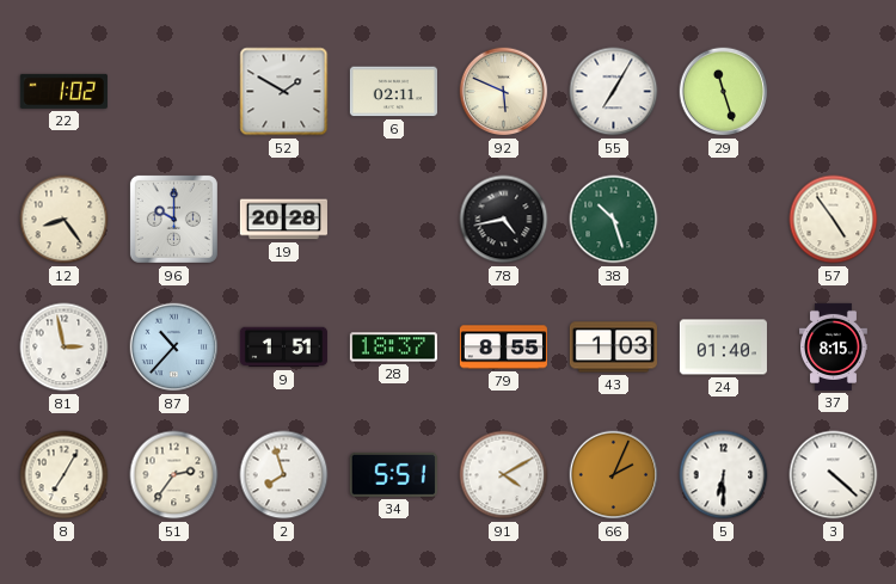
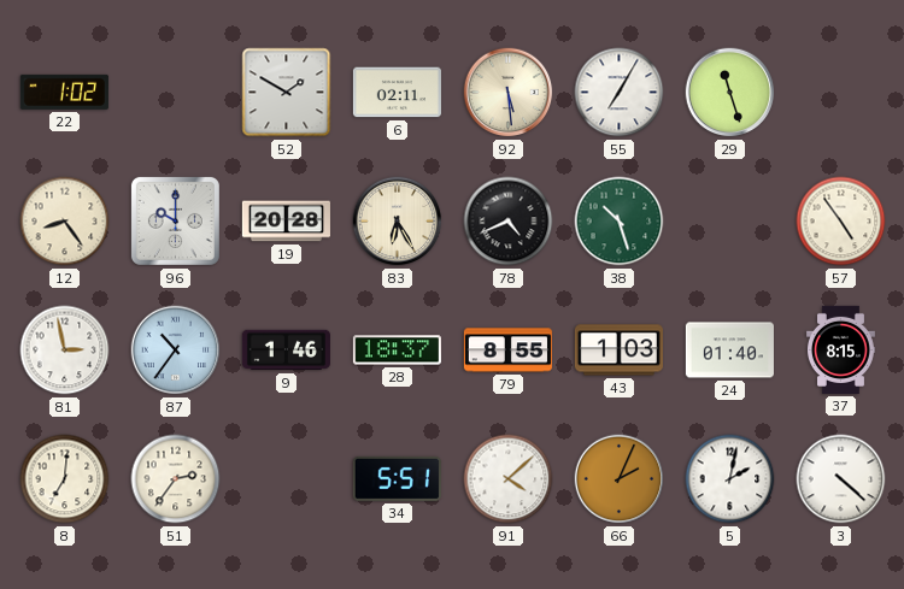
92: 5:49 -> 5:29
83: none -> 6:25
78: 4:43 -> 4:41
87: 10:37 -> 10:36
9: 1:51 -> 1:46
8: 7:05 -> 7:01
2: 7:57 -> none
91: 4:10 -> 4:08
5: 6:30 -> 2:02
